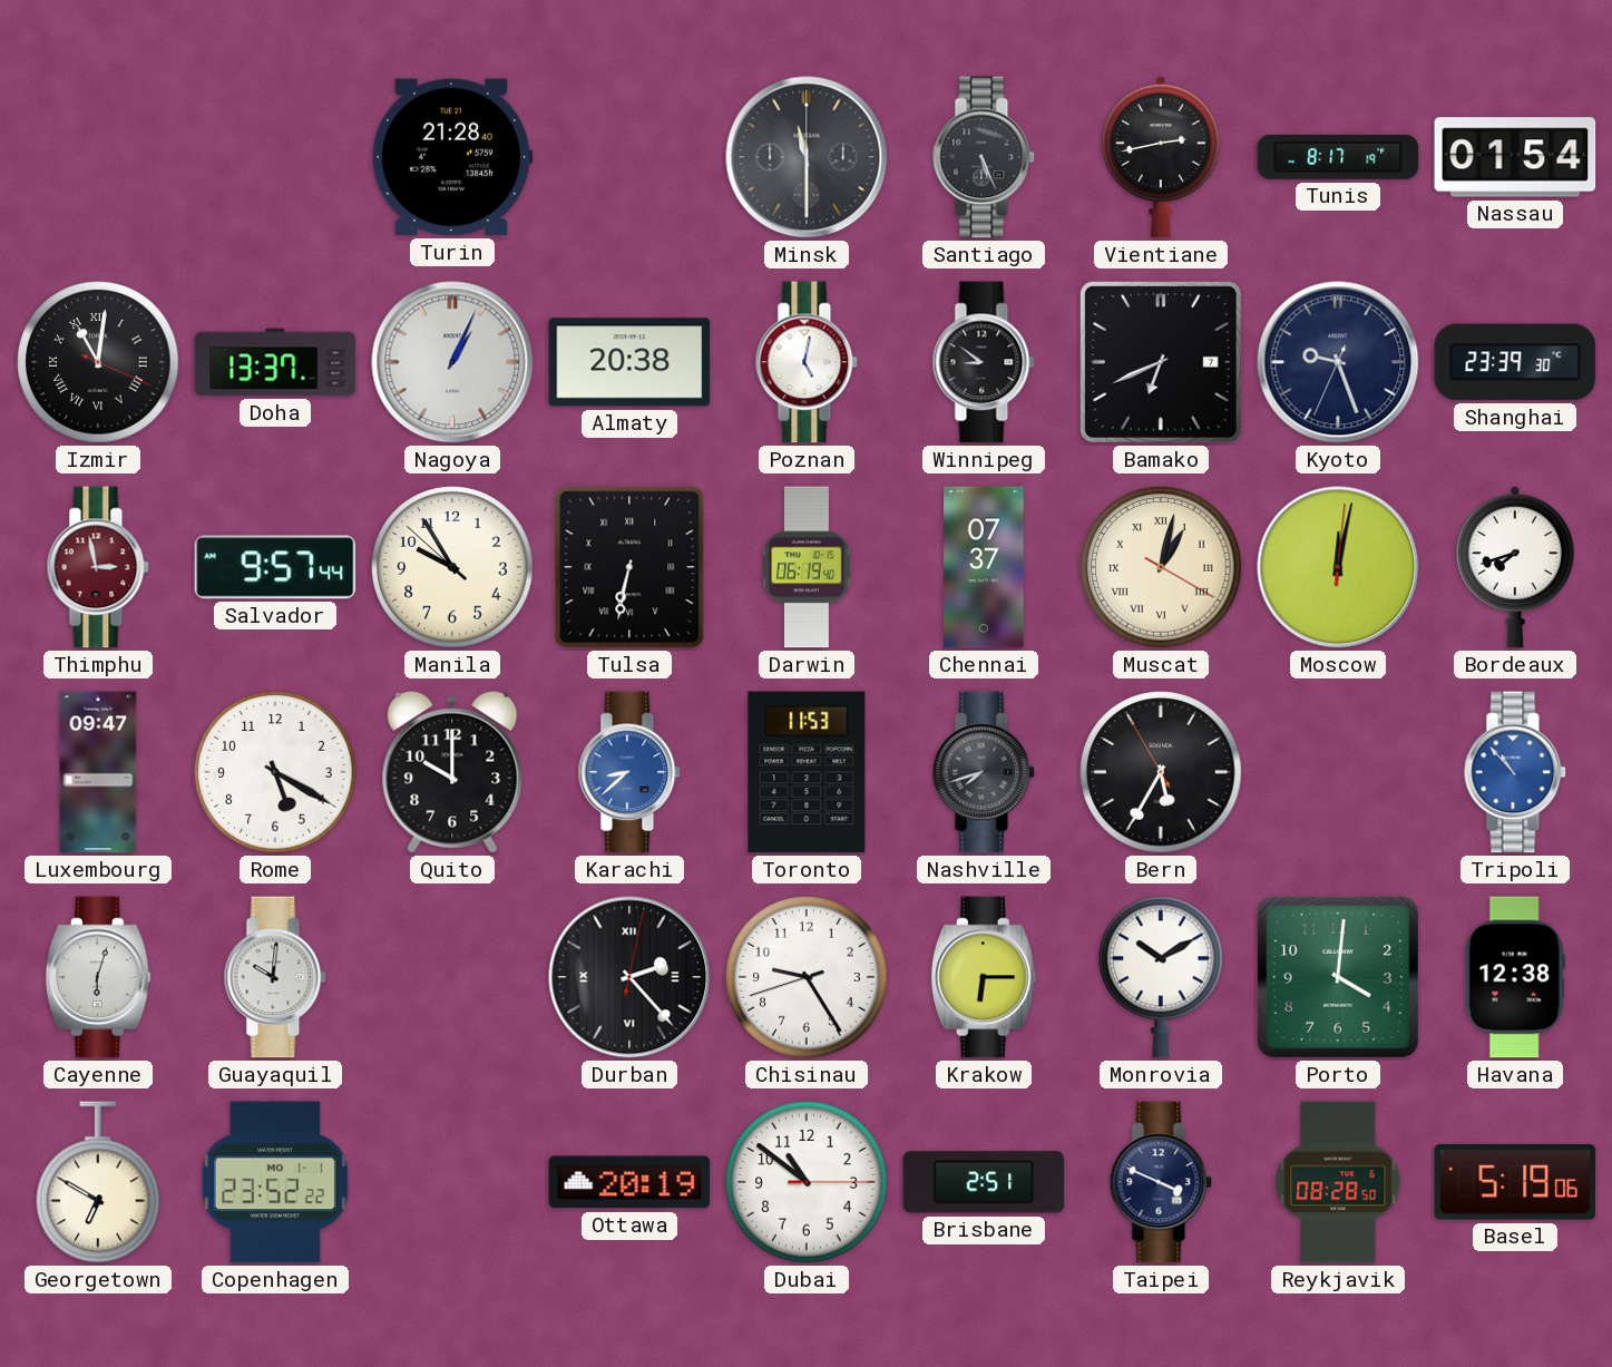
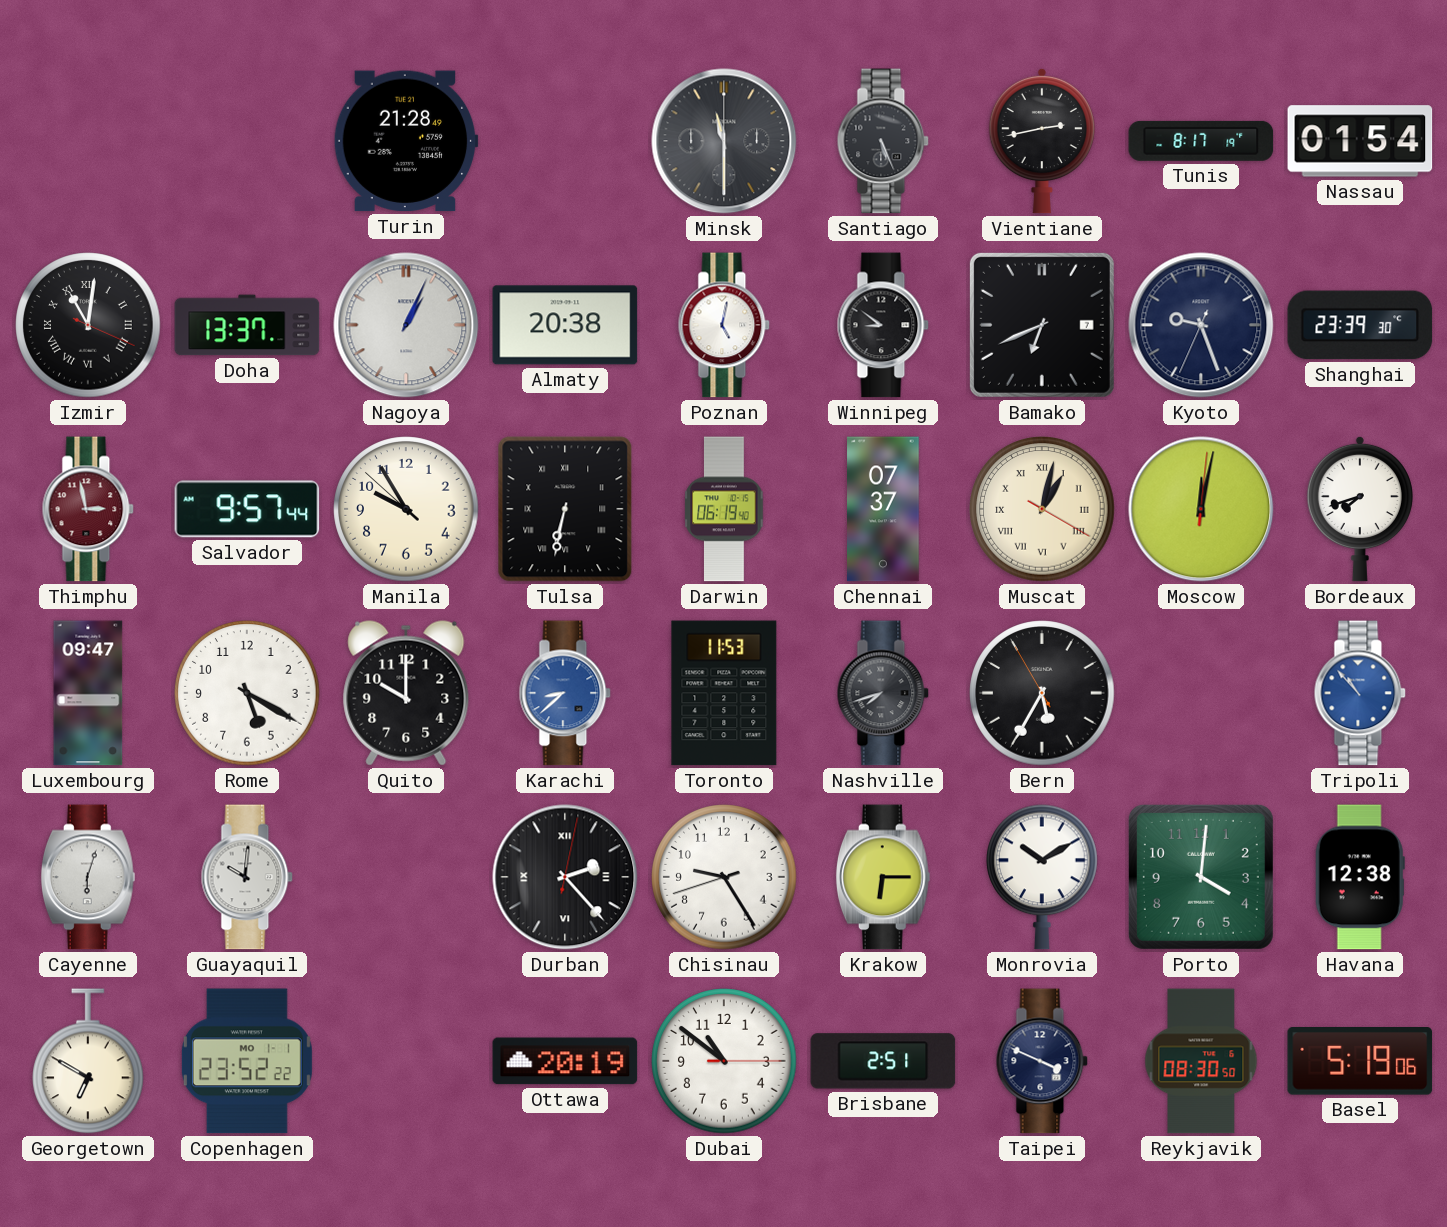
Turin: 21:28:40 -> 21:28:49
Reykjavik: 08:28 -> 08:30
